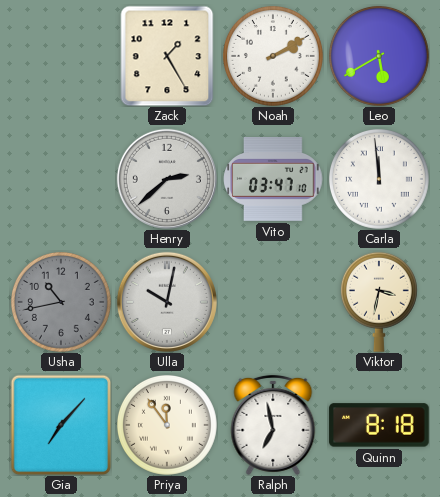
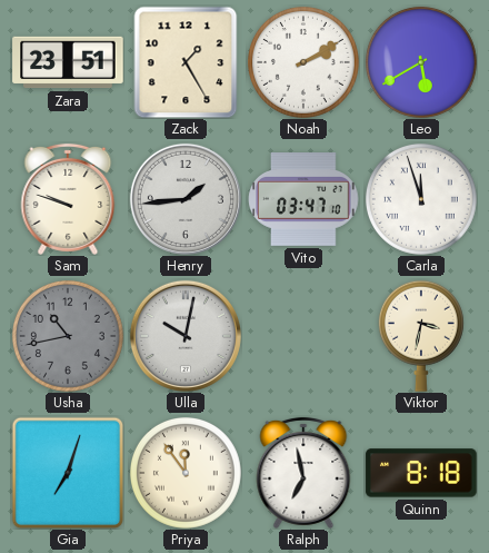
Zara: none -> 23:51
Sam: none -> 9:48
Henry: 2:38 -> 1:44
Carla: 11:59 -> 11:57
Gia: 7:07 -> 7:03
